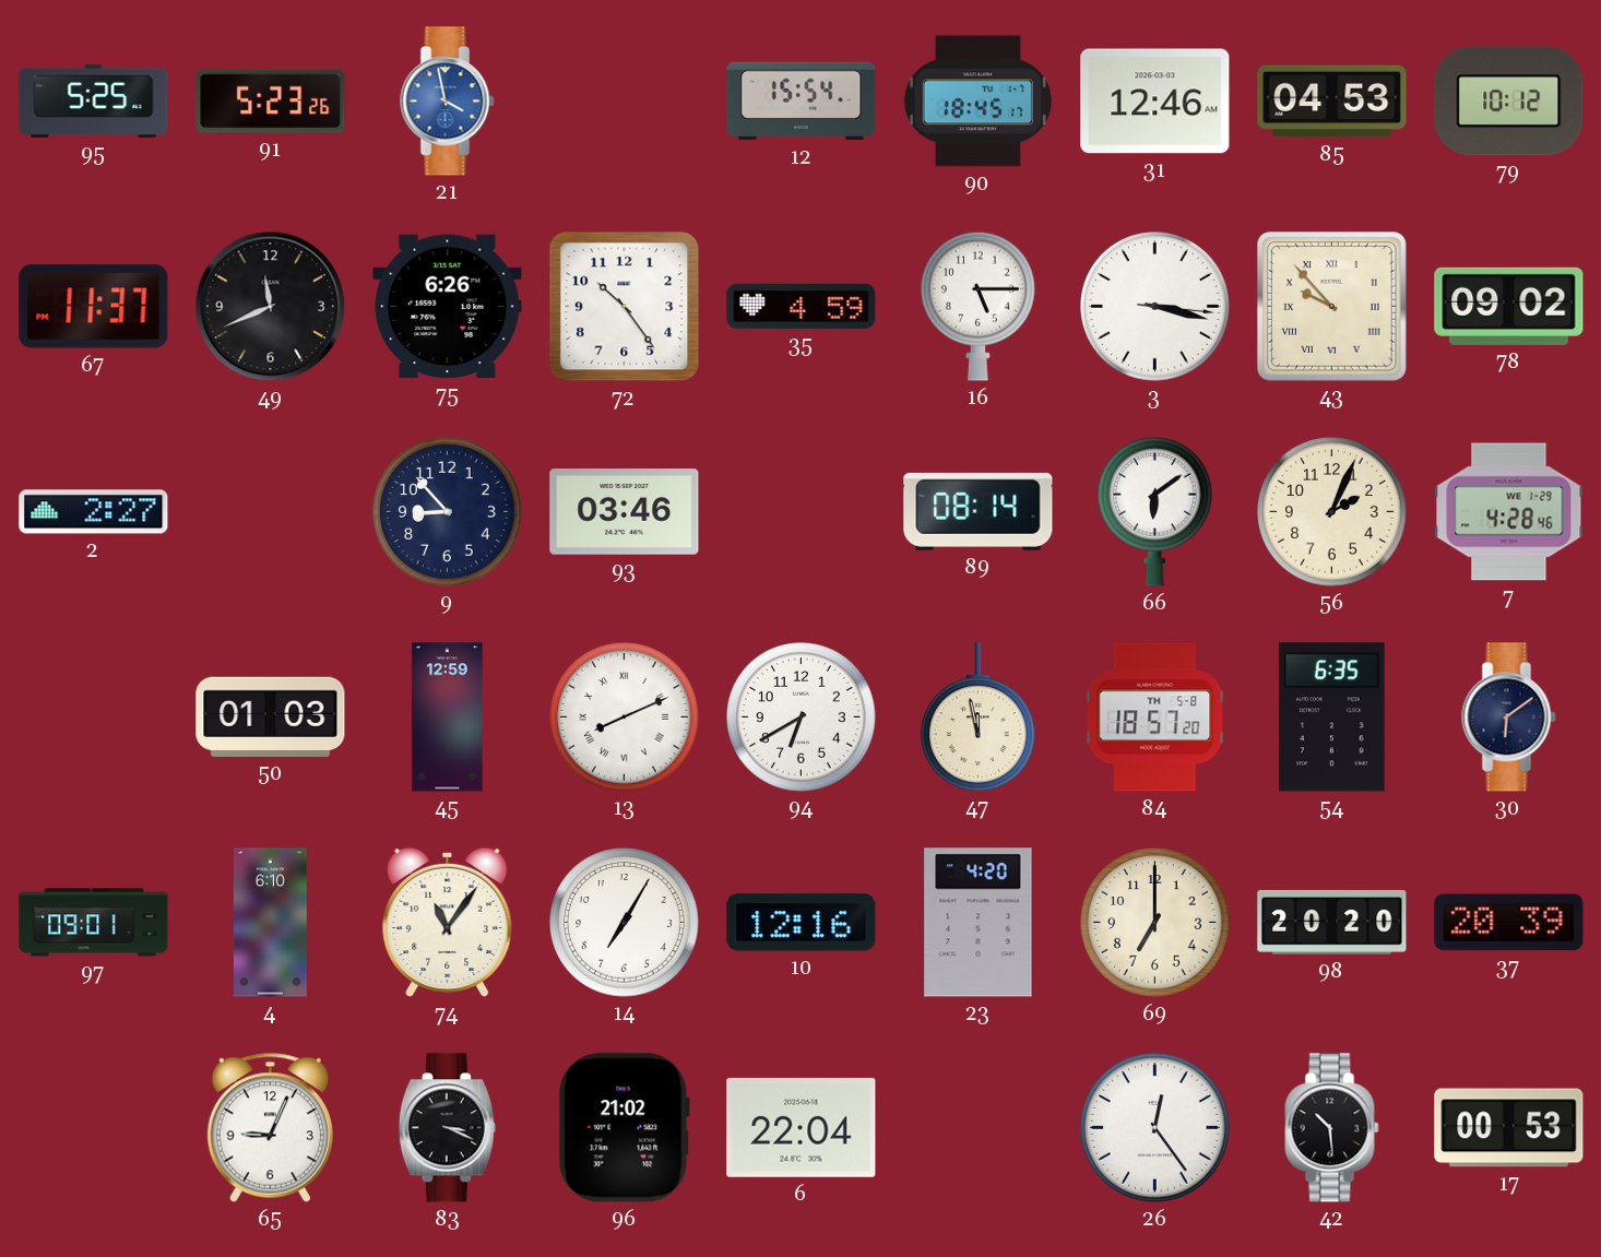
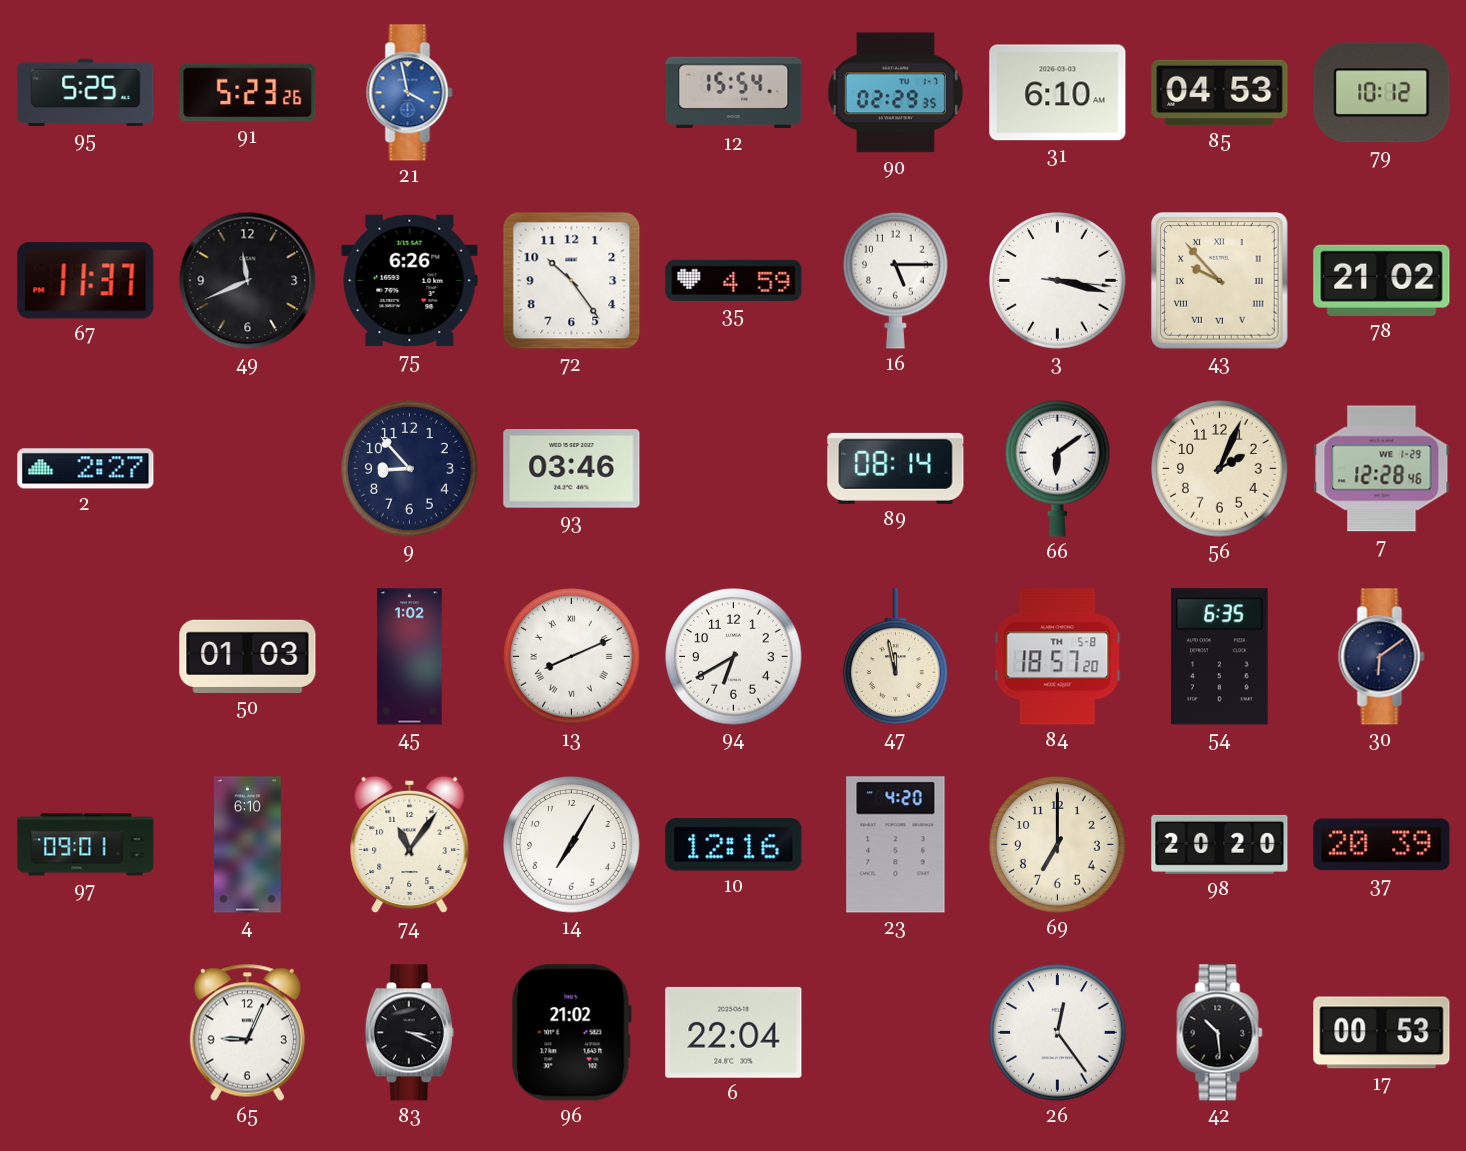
90: 18:45 -> 02:29
31: 12:46 -> 6:10
78: 09:02 -> 21:02
7: 4:28 -> 12:28
45: 12:59 -> 1:02
